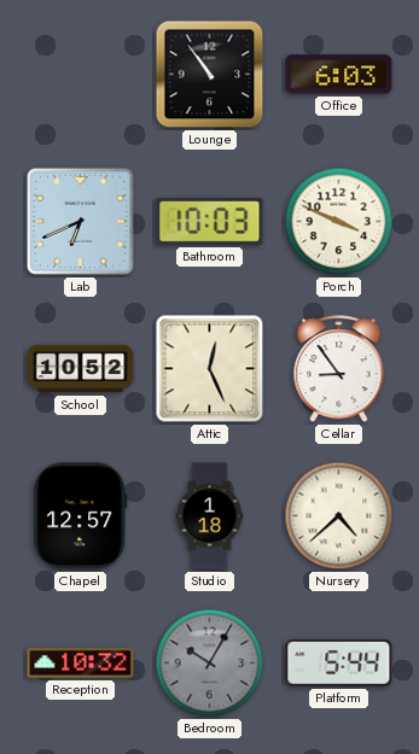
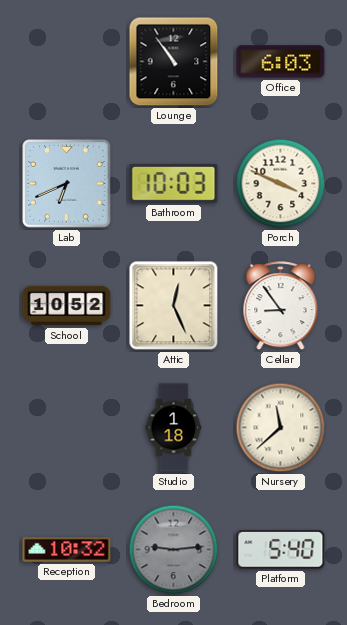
Chapel: 12:57 -> none
Nursery: 4:38 -> 11:38
Bedroom: 10:05 -> 9:14
Platform: 5:44 -> 5:40
